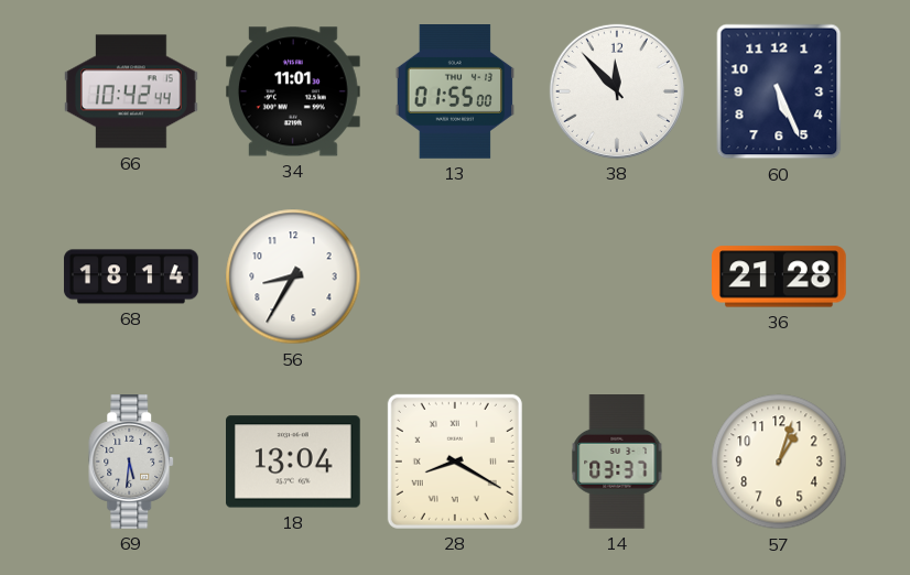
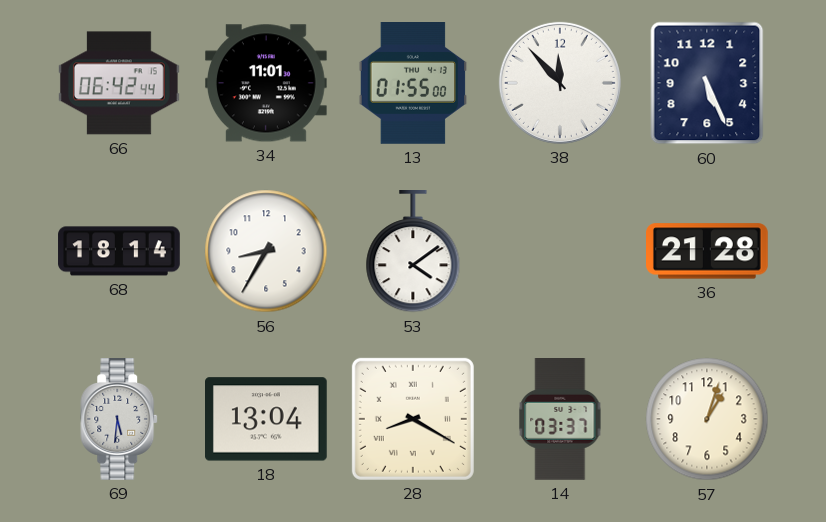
66: 10:42 -> 06:42
53: none -> 4:09
